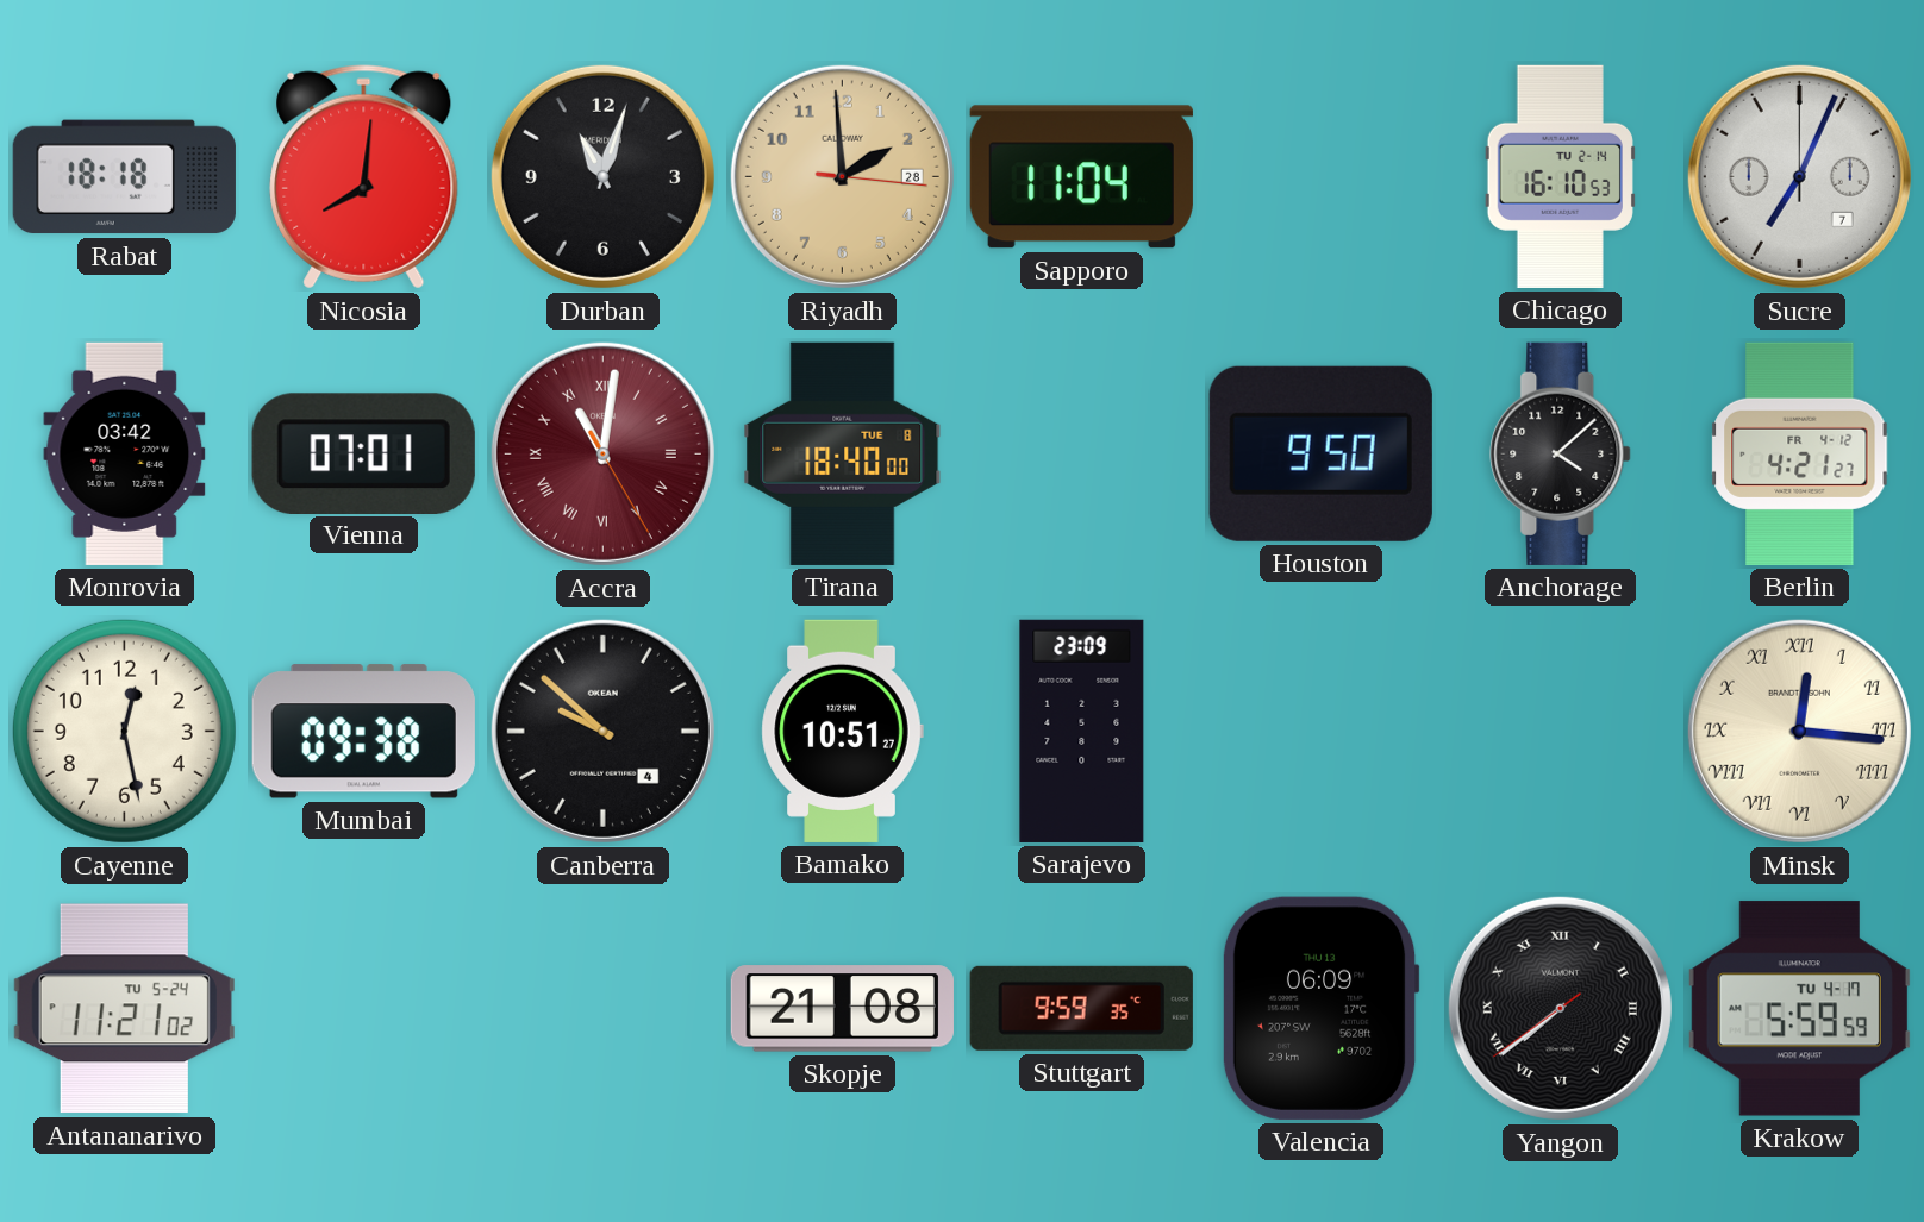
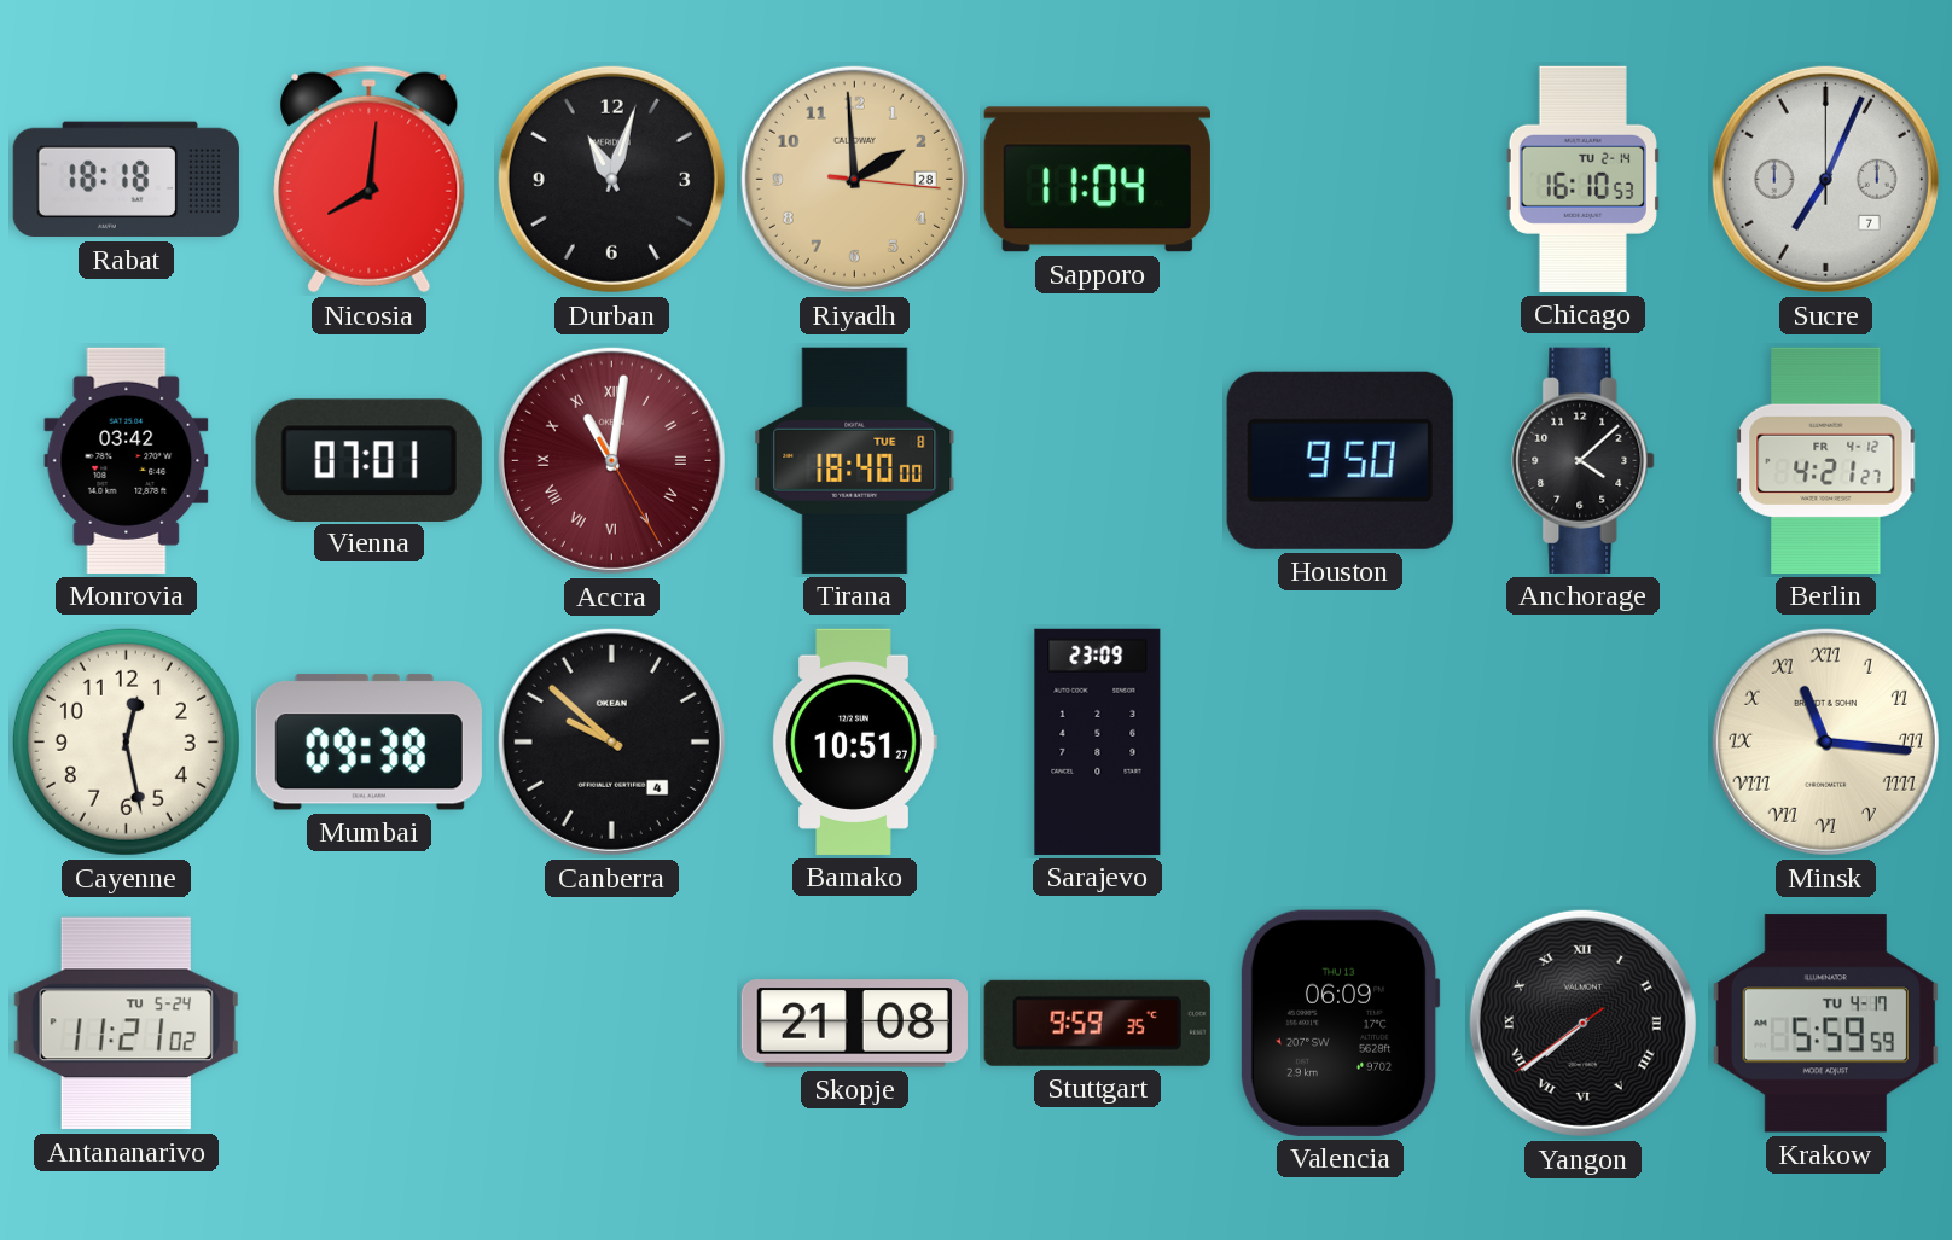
Minsk: 12:16 -> 11:16
